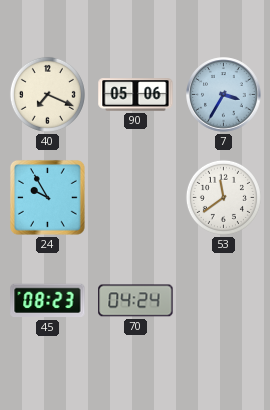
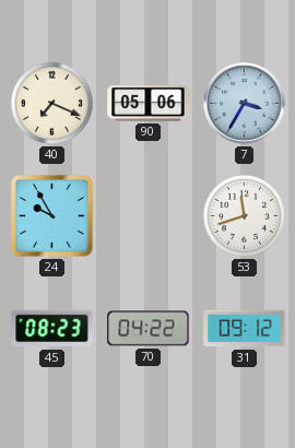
53: 11:39 -> 11:42
70: 04:24 -> 04:22
31: none -> 09:12
